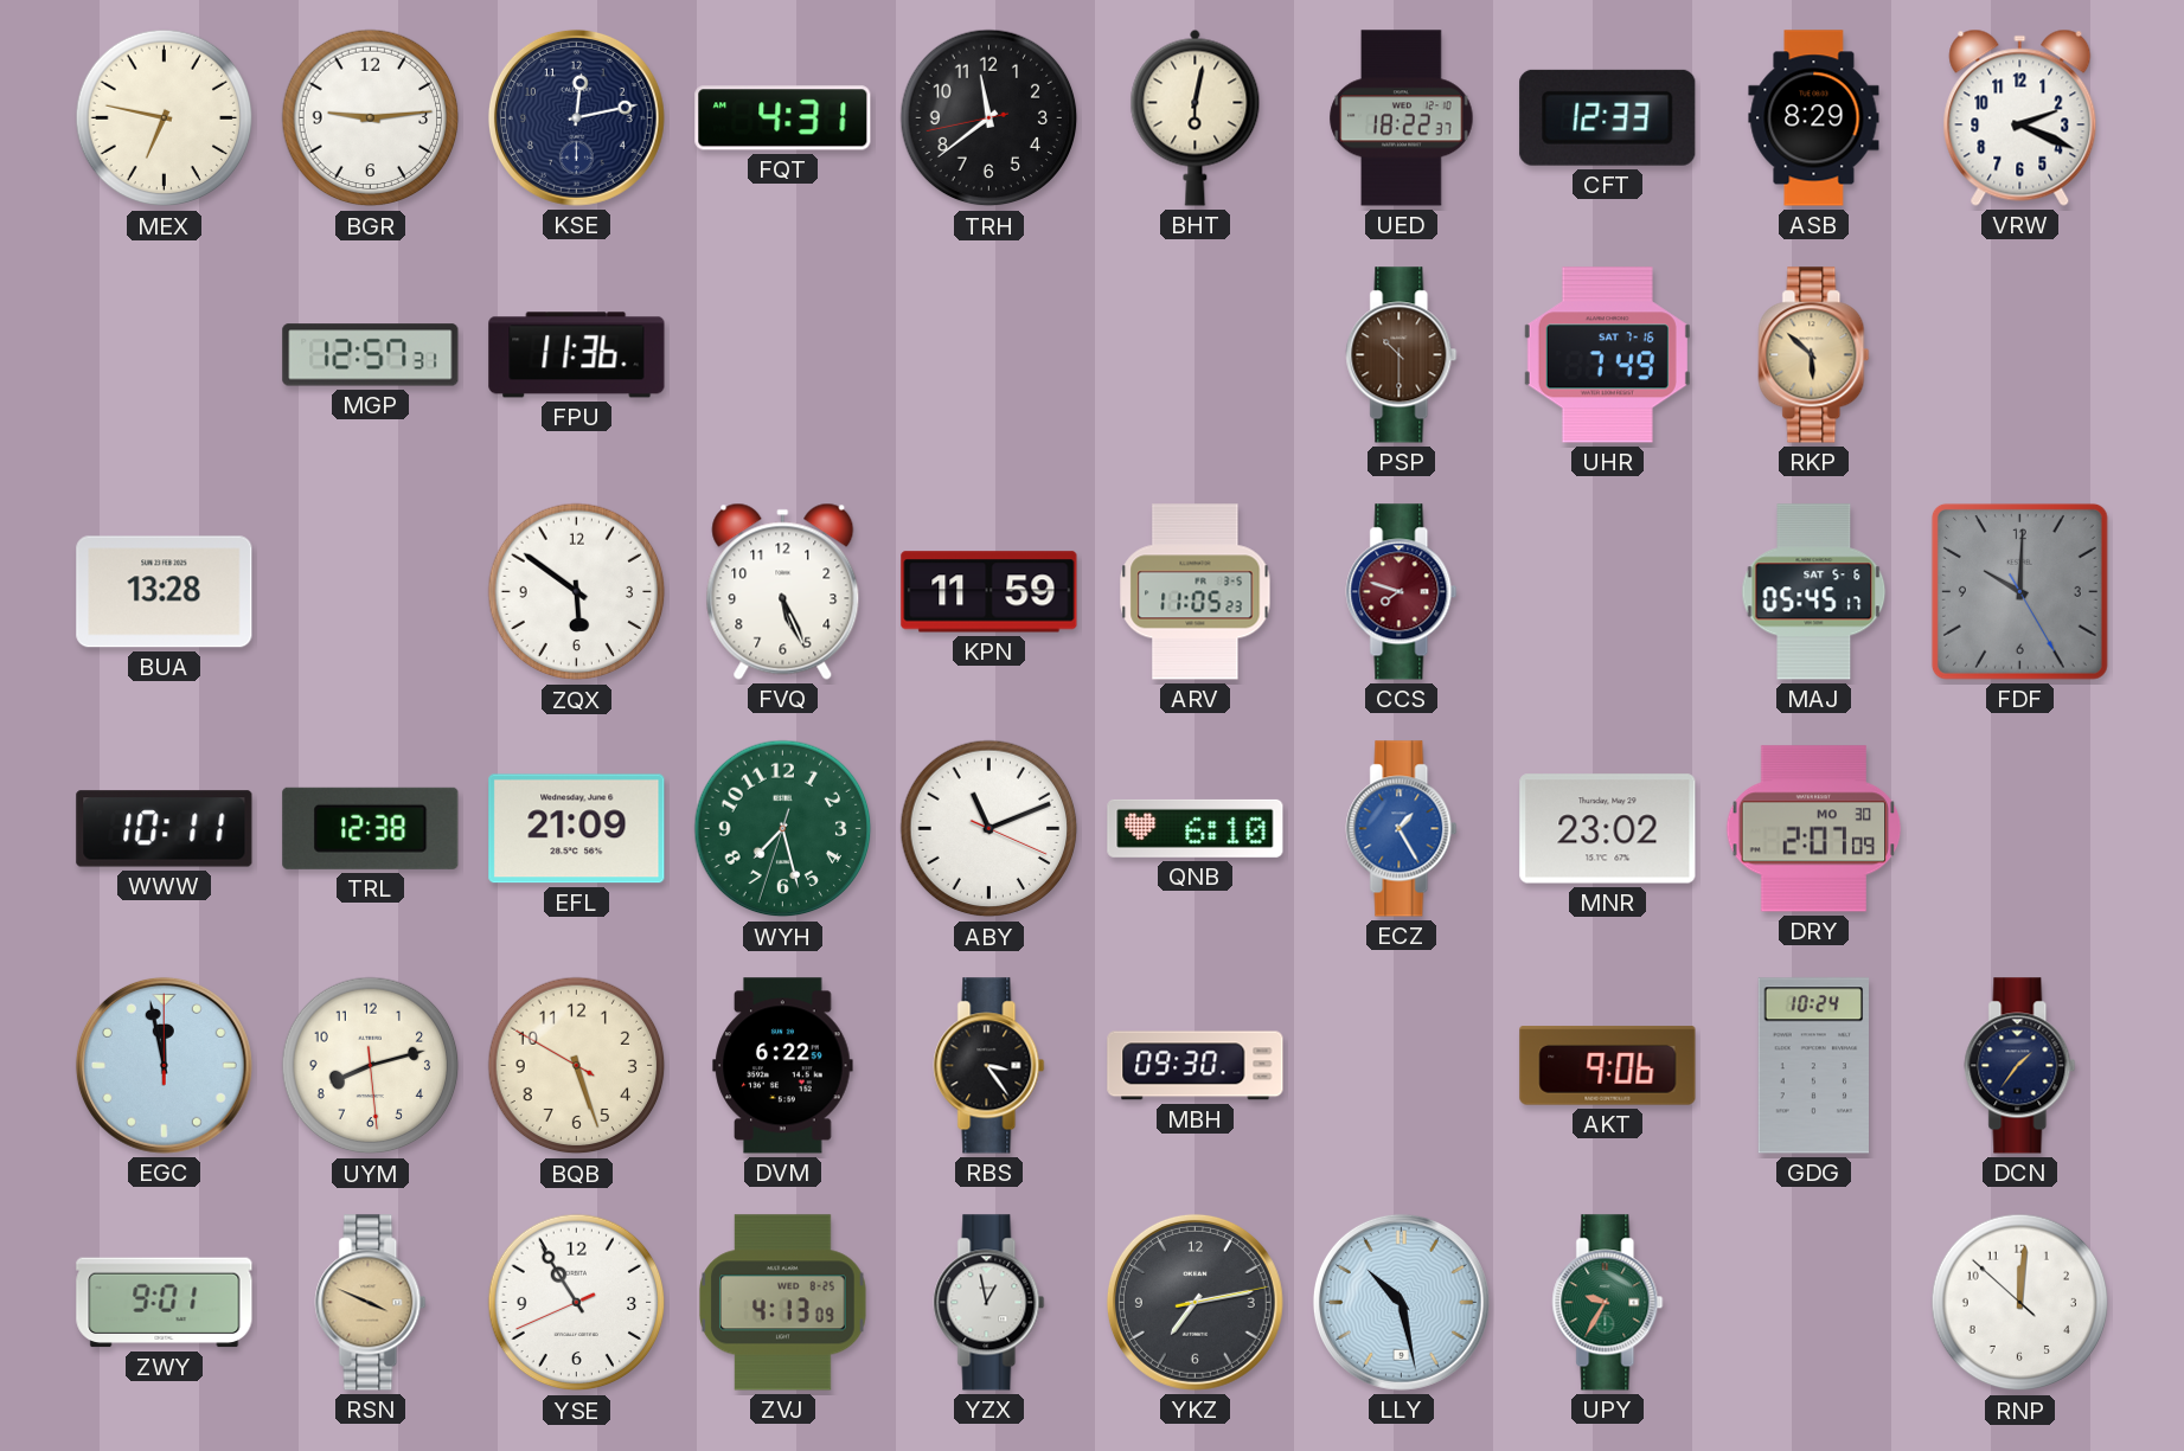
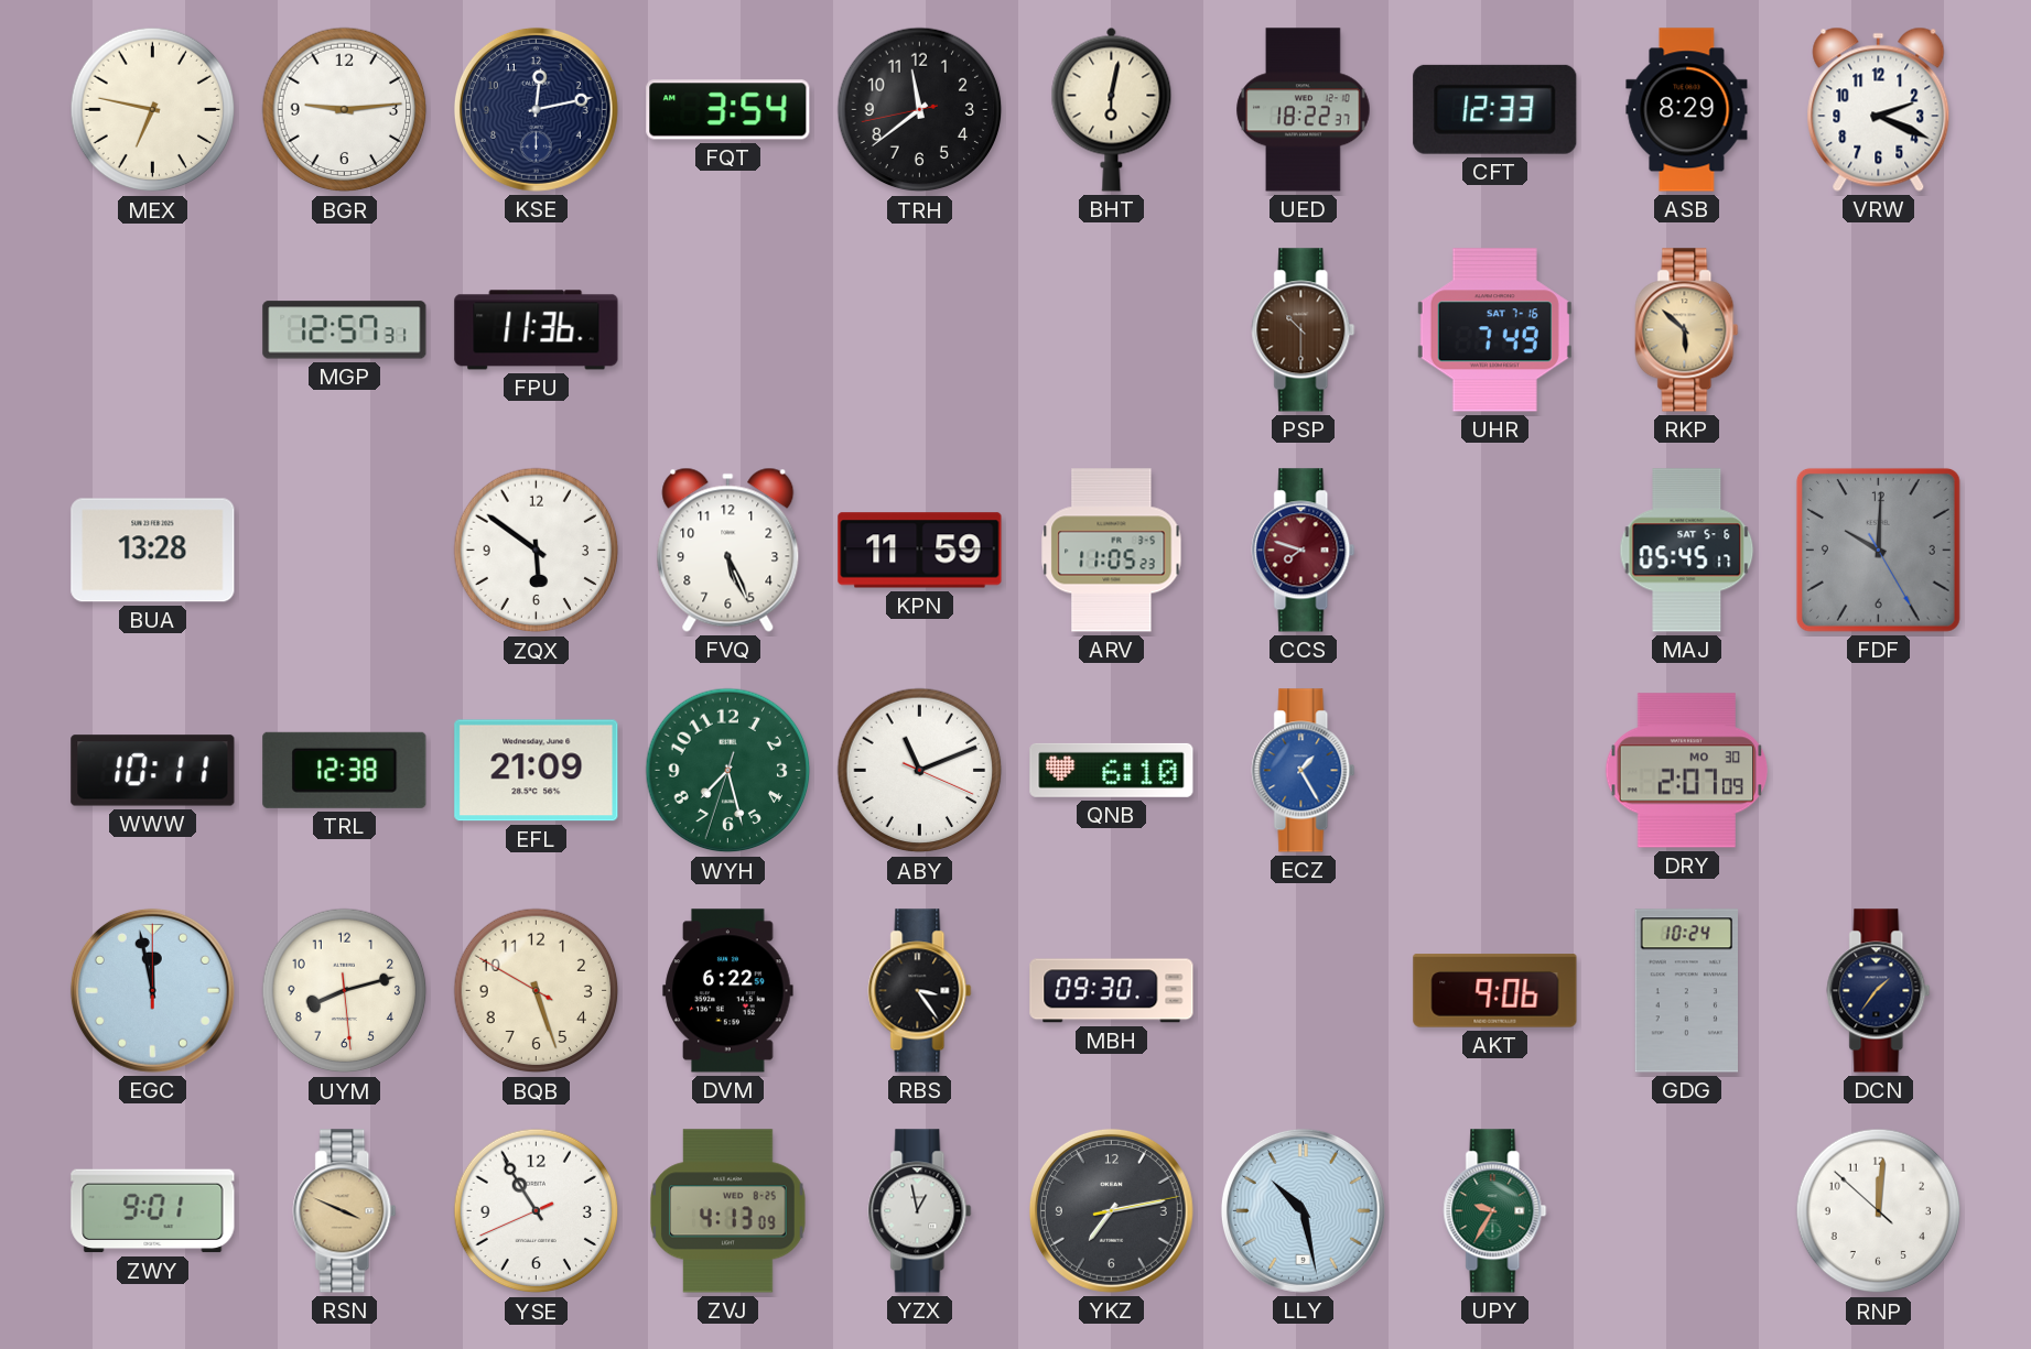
FQT: 4:31 -> 3:54
MNR: 23:02 -> none
